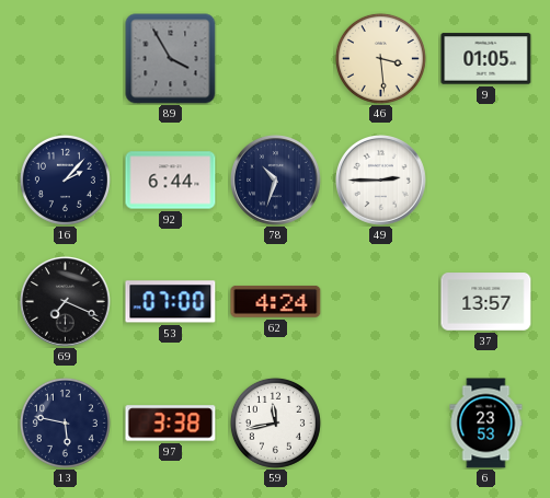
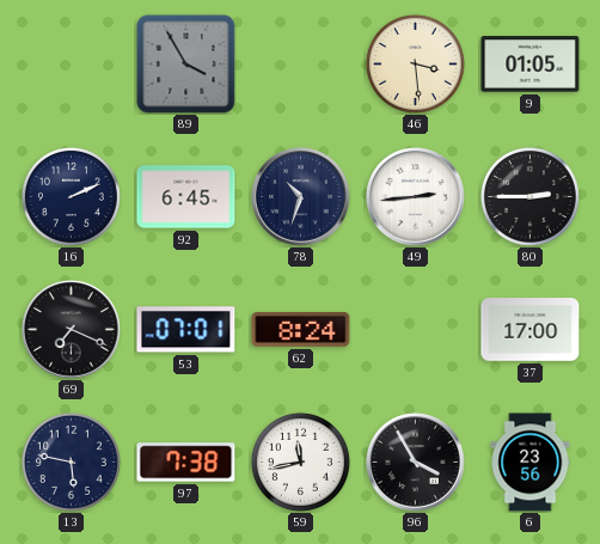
16: 2:07 -> 2:11
92: 6:44 -> 6:45
49: 2:45 -> 2:44
80: none -> 2:45
53: 07:00 -> 07:01
62: 4:24 -> 8:24
37: 13:57 -> 17:00
97: 3:38 -> 7:38
96: none -> 3:55
6: 23:53 -> 23:56
